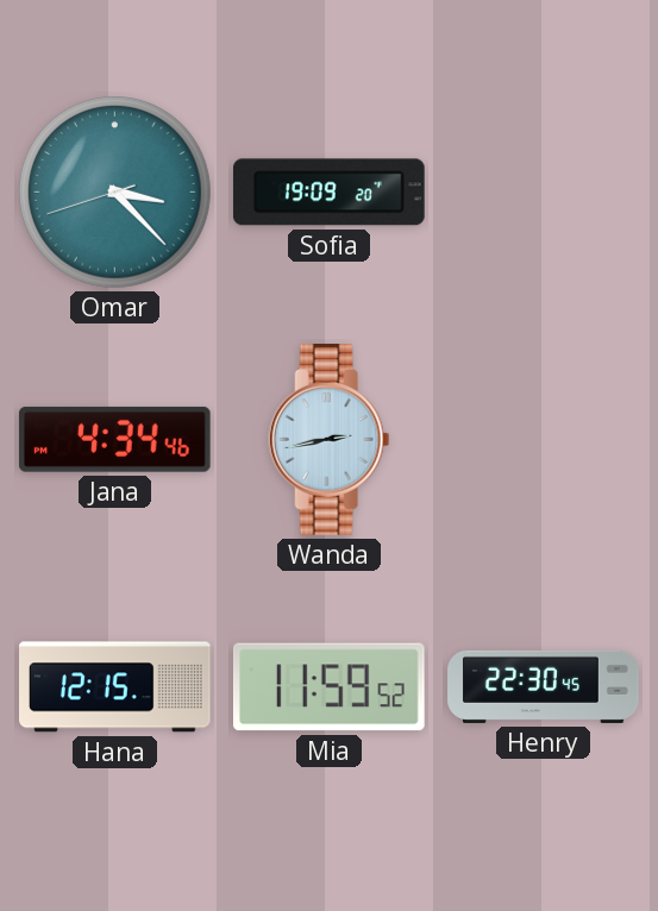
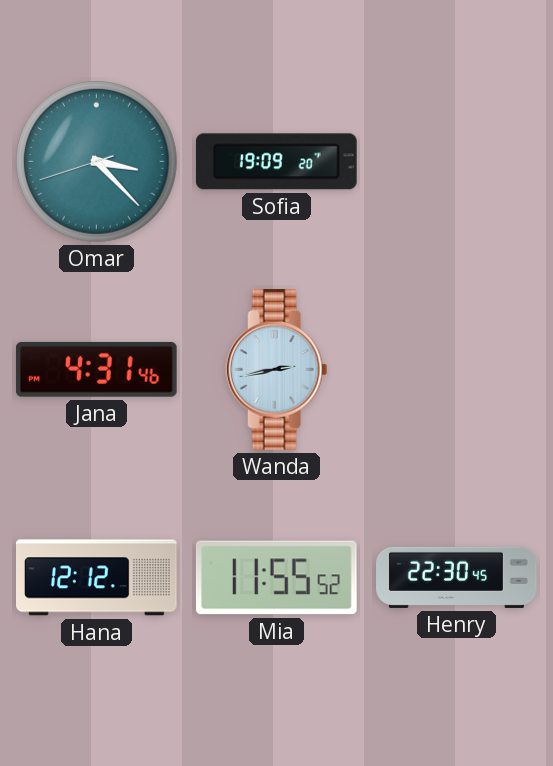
Jana: 4:34 -> 4:31
Hana: 12:15 -> 12:12
Mia: 11:59 -> 11:55
